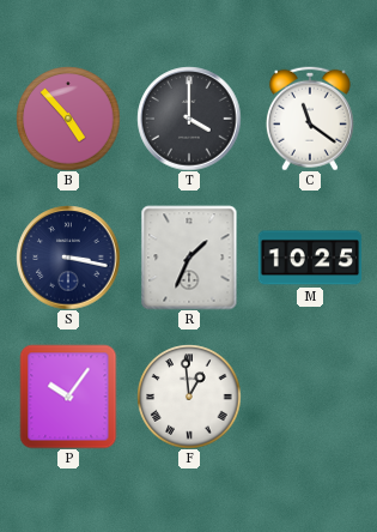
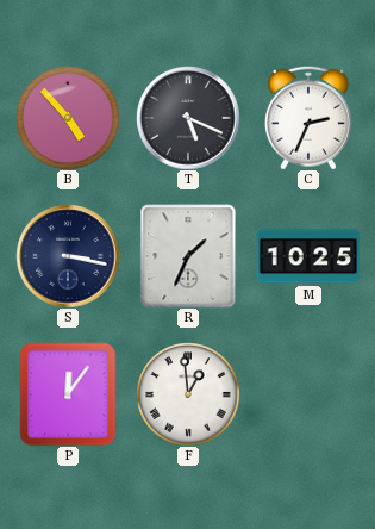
T: 4:00 -> 5:19
C: 11:21 -> 2:34
P: 10:06 -> 12:06
